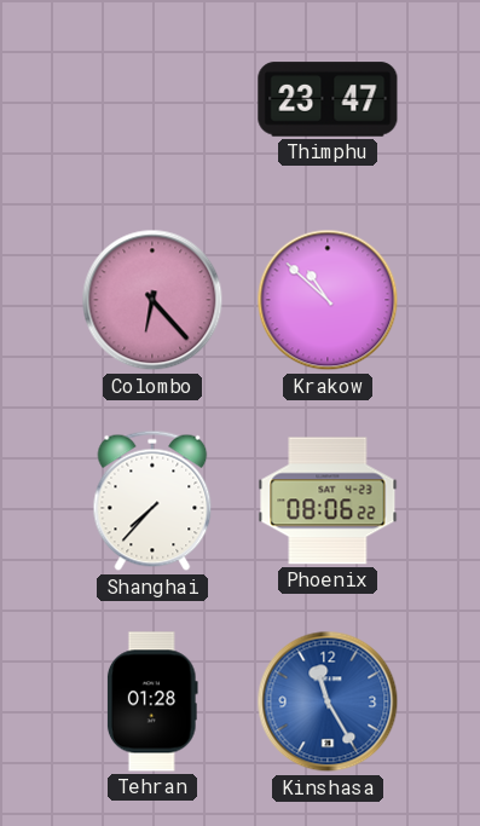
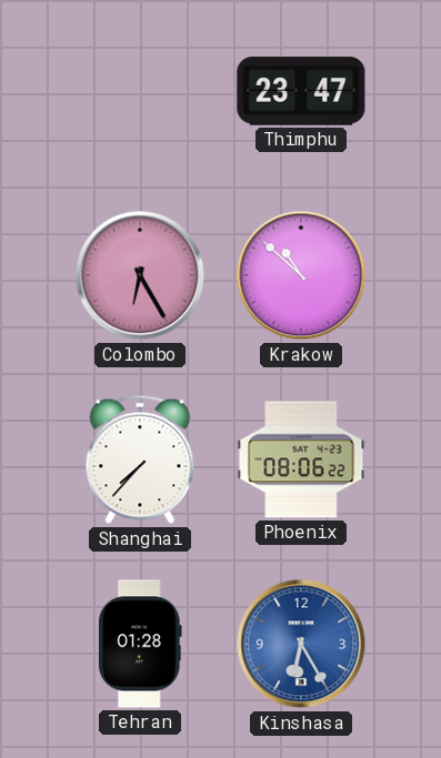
Colombo: 6:23 -> 6:25
Kinshasa: 11:25 -> 6:25
